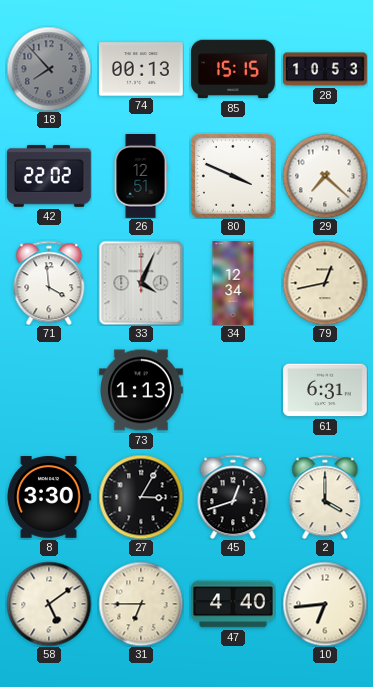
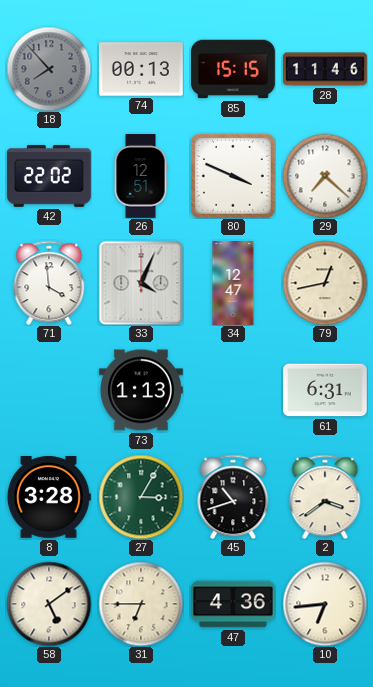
28: 10:53 -> 11:46
34: 12:34 -> 12:47
8: 3:30 -> 3:28
27 dial: black -> green
45: 12:42 -> 10:42
2: 4:00 -> 3:39
47: 4:40 -> 4:36
